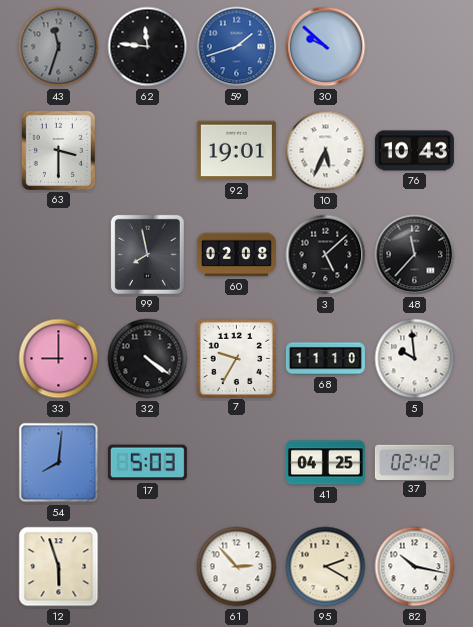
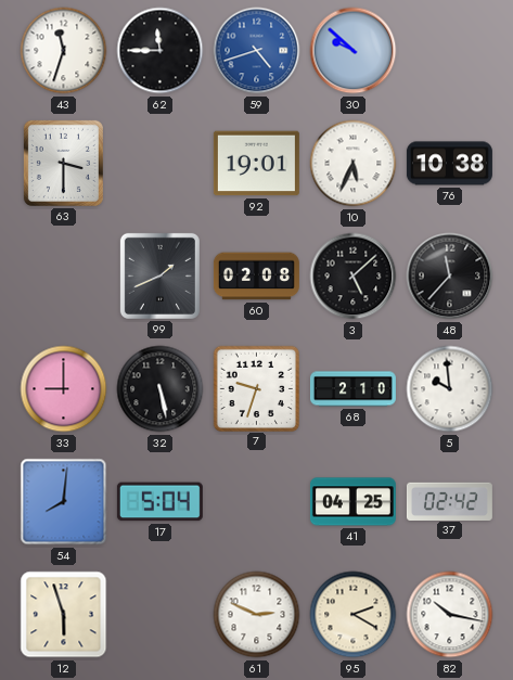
43 dial: grey -> white
62: 11:46 -> 11:45
59: 1:42 -> 4:42
76: 10:43 -> 10:38
99: 7:58 -> 1:41
32: 4:21 -> 5:28
7: 9:35 -> 9:33
68: 11:10 -> 2:10
17: 5:03 -> 5:04
61: 2:53 -> 2:49
